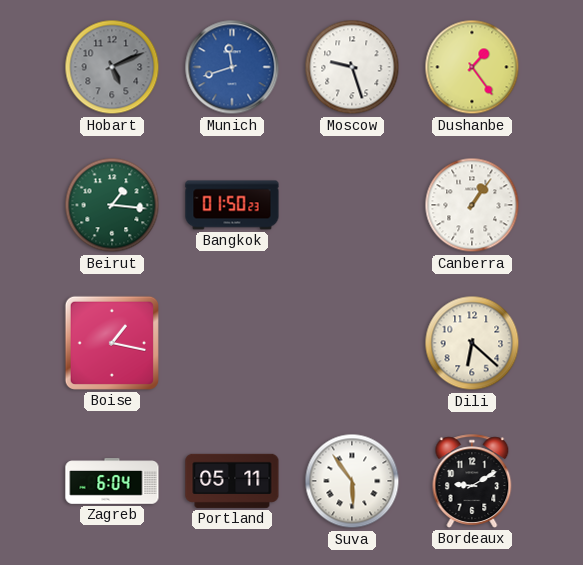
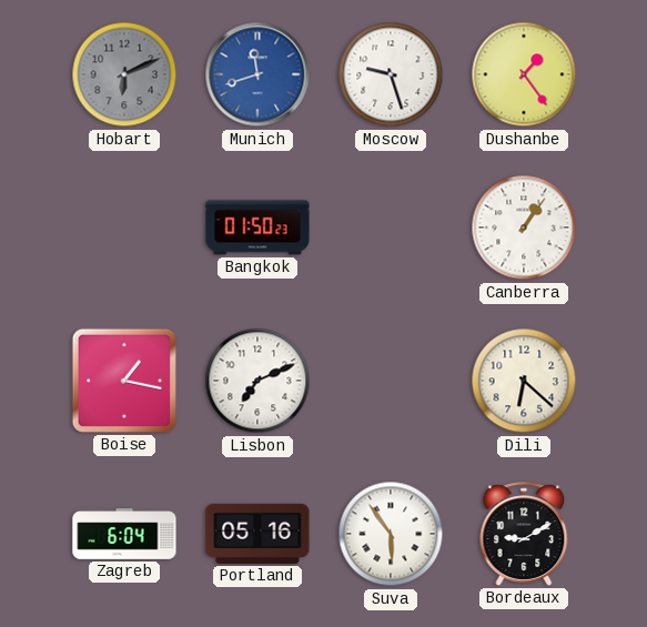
Hobart: 5:11 -> 6:11
Beirut: 1:16 -> none
Lisbon: none -> 7:11
Portland: 05:11 -> 05:16
